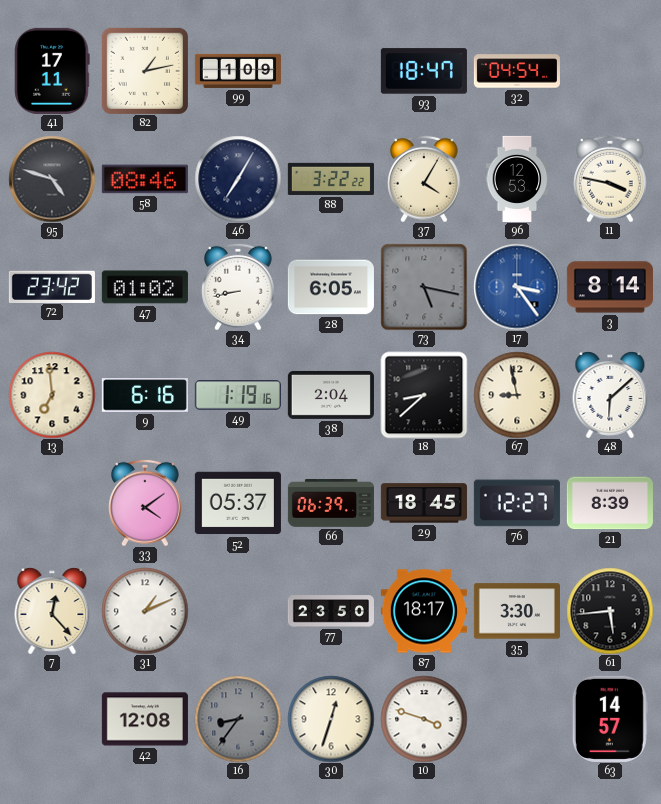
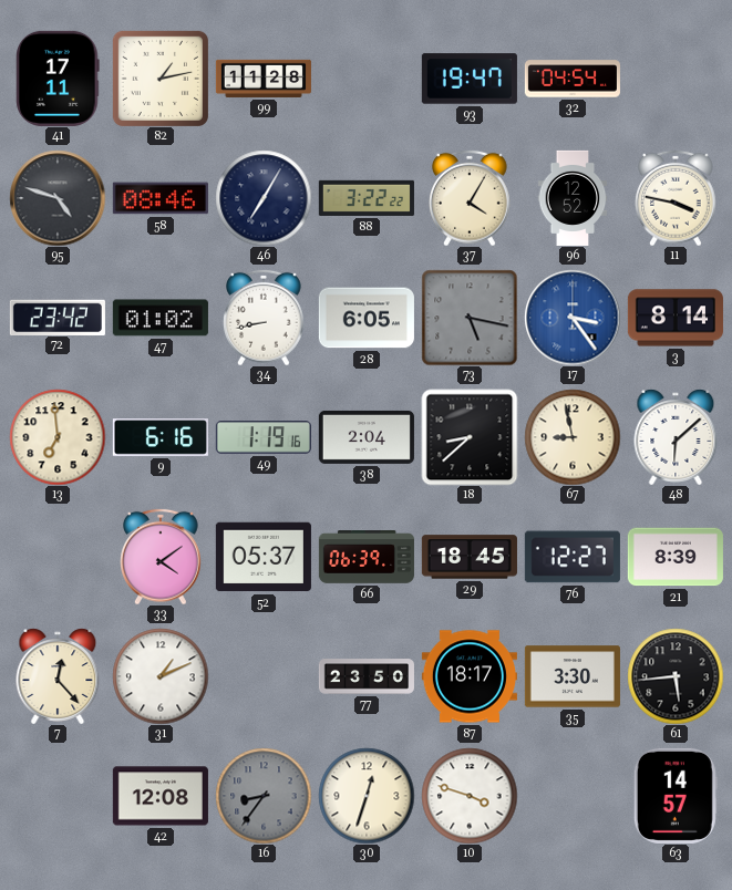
99: 1:09 -> 11:28
93: 18:47 -> 19:47
96: 12:53 -> 12:52
